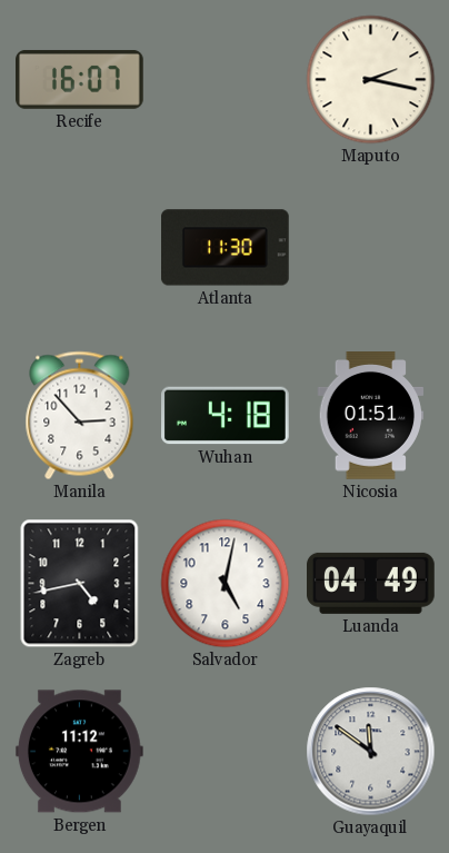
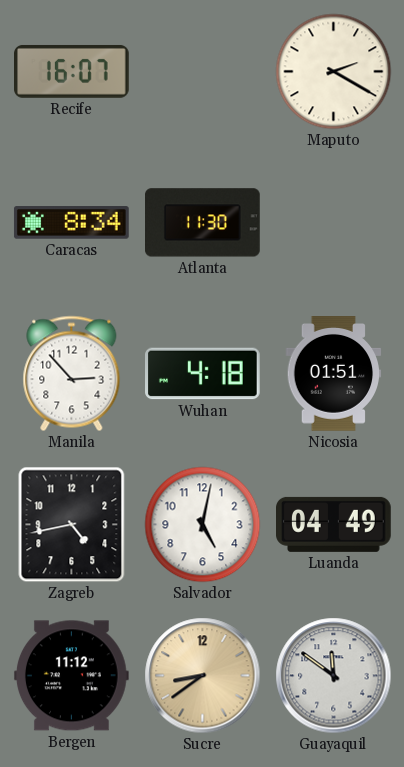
Maputo: 2:17 -> 2:20
Caracas: none -> 8:34
Sucre: none -> 8:39
